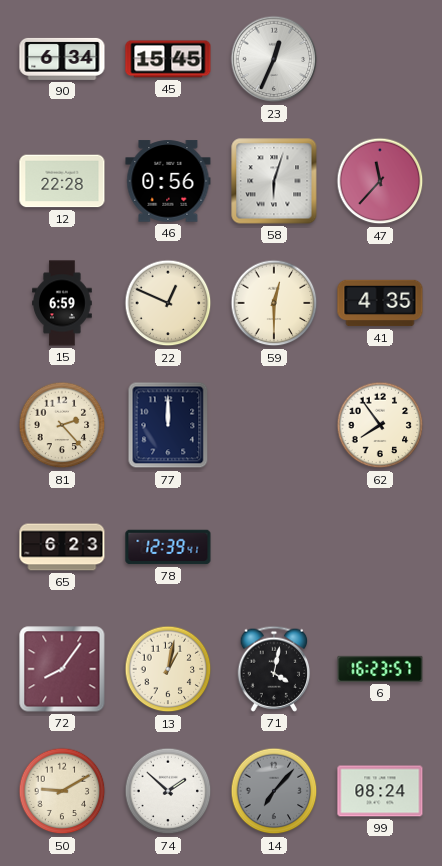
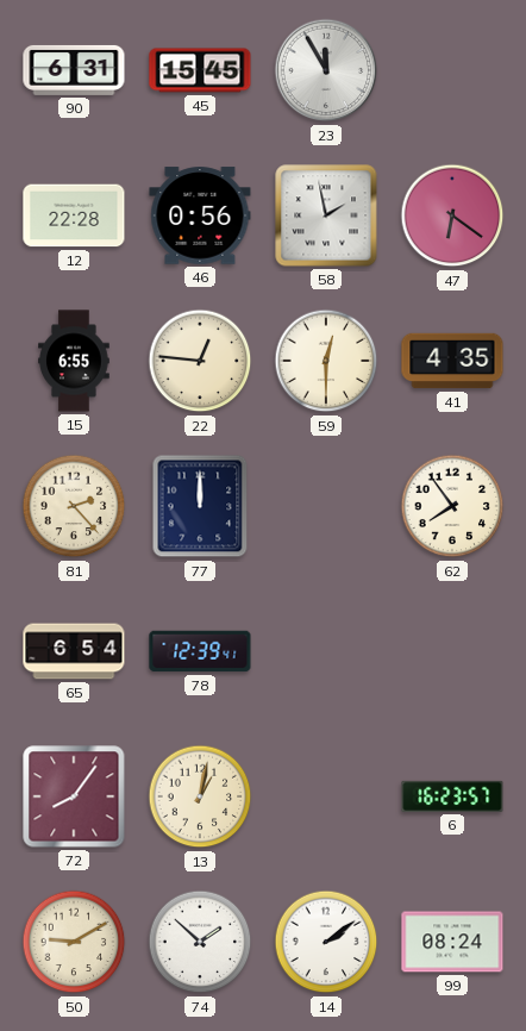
90: 6:34 -> 6:31
23: 12:34 -> 11:55
58: 6:03 -> 1:58
47: 11:37 -> 6:21
15: 6:59 -> 6:55
22: 12:49 -> 12:46
65: 6:23 -> 6:54
71: 4:02 -> none
14: 7:07 -> 2:09
14 dial: grey -> white
